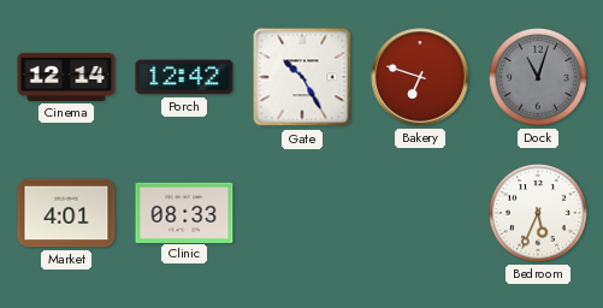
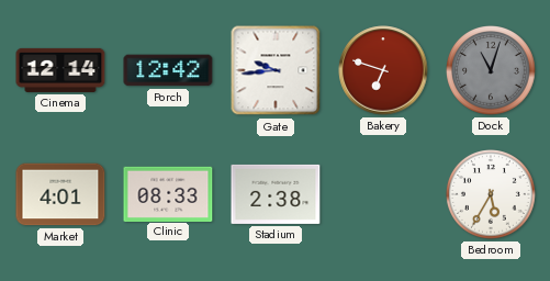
Gate: 10:25 -> 9:44
Stadium: none -> 2:38
Bedroom: 5:34 -> 5:35
